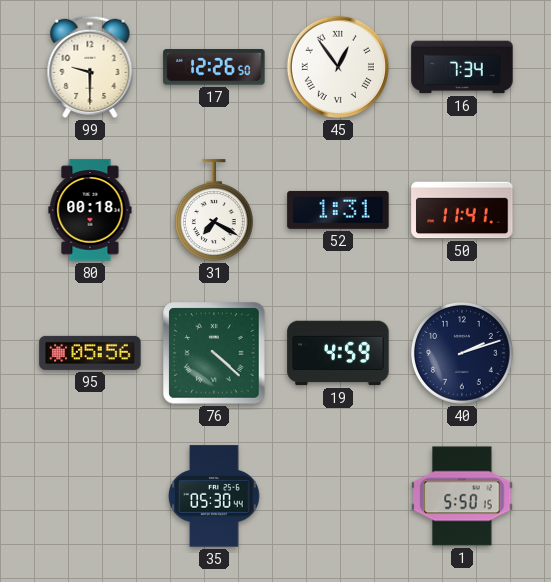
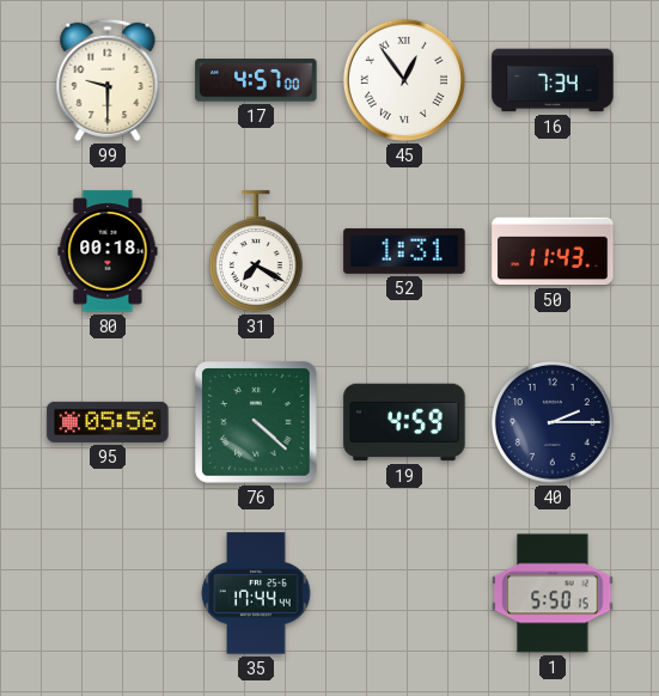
17: 12:26 -> 4:57
50: 11:41 -> 11:43
40: 2:12 -> 2:15
35: 05:30 -> 17:44
